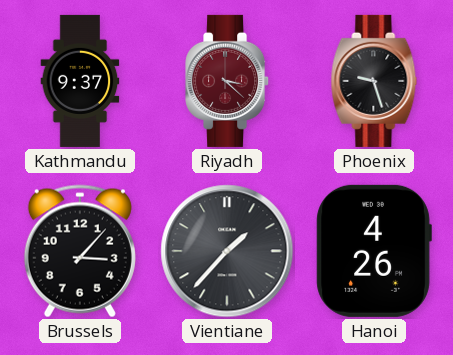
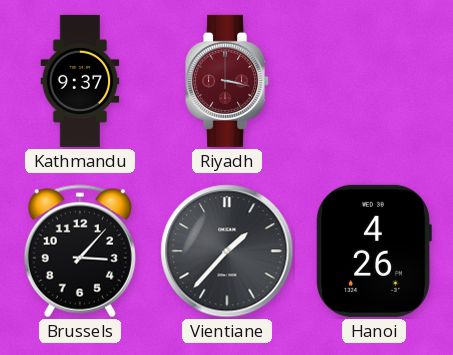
Riyadh: 3:22 -> 3:17
Phoenix: 9:27 -> none
